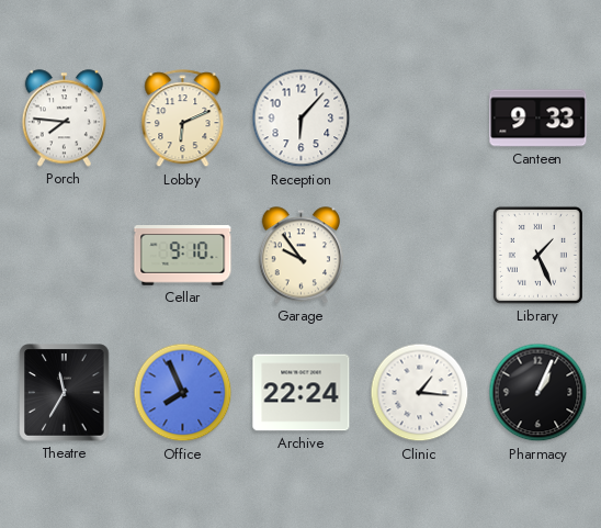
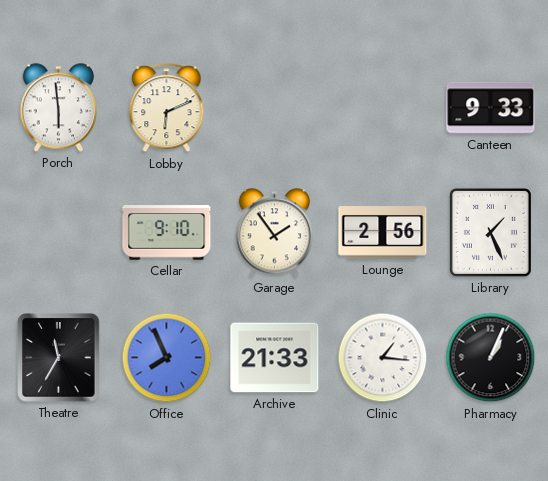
Porch: 7:46 -> 5:59
Reception: 6:07 -> none
Garage: 9:54 -> 1:54
Lounge: none -> 2:56
Archive: 22:24 -> 21:33
